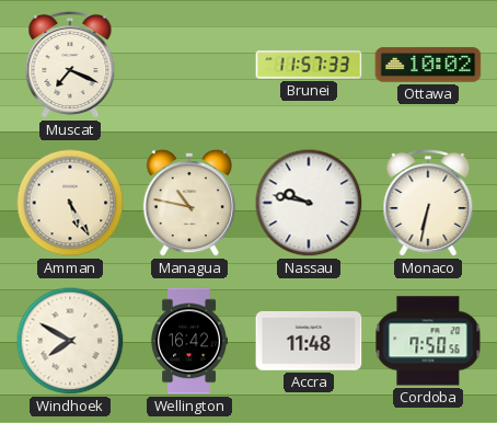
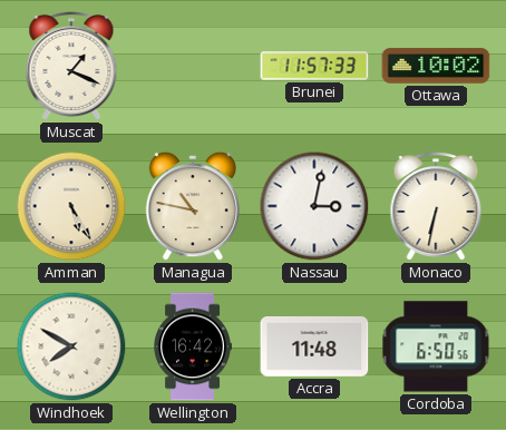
Muscat: 7:19 -> 1:19
Nassau: 9:47 -> 3:02
Cordoba: 7:50 -> 6:50
